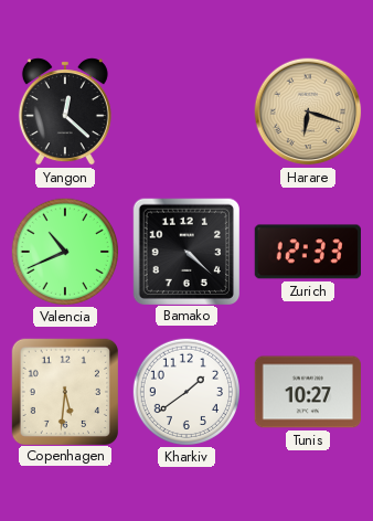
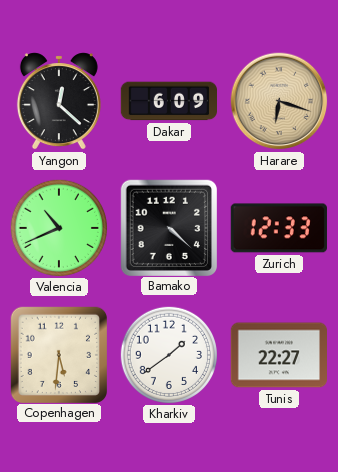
Dakar: none -> 6:09
Tunis: 10:27 -> 22:27
